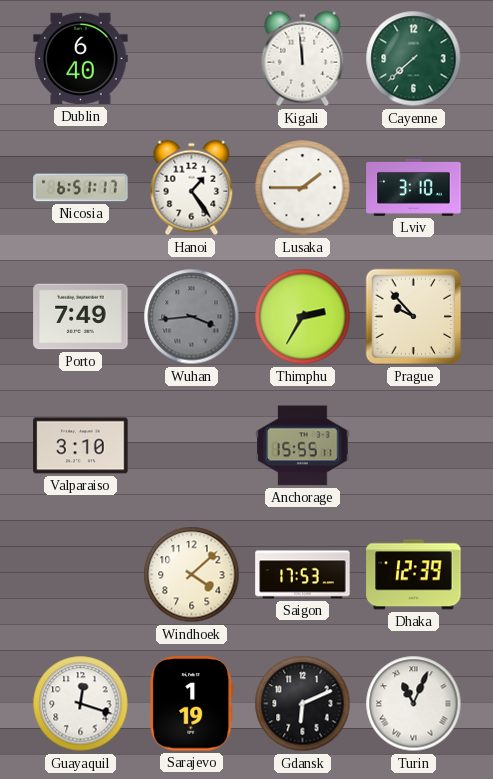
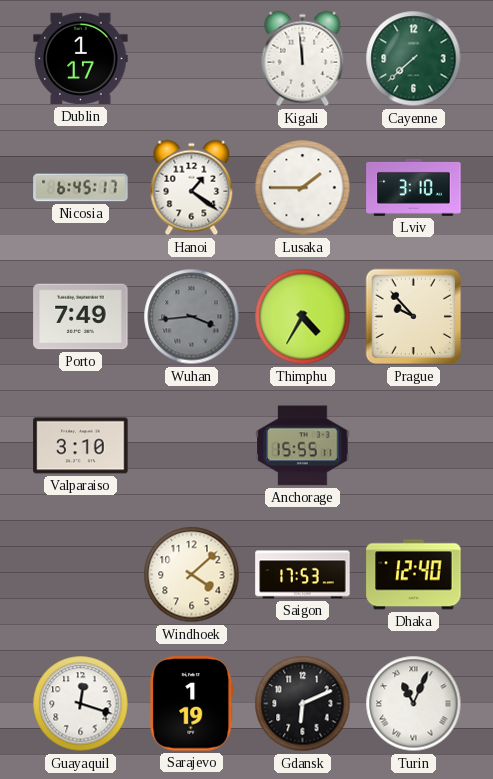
Dublin: 6:40 -> 1:17
Nicosia: 6:51 -> 6:45
Hanoi: 1:24 -> 1:21
Thimphu: 2:35 -> 4:35
Dhaka: 12:39 -> 12:40
